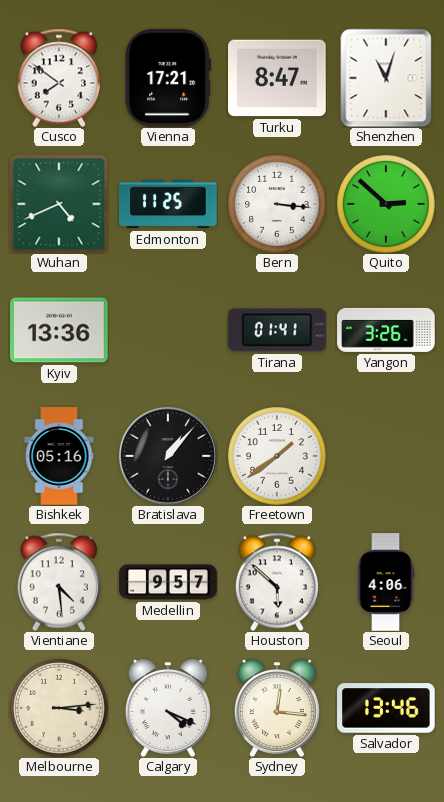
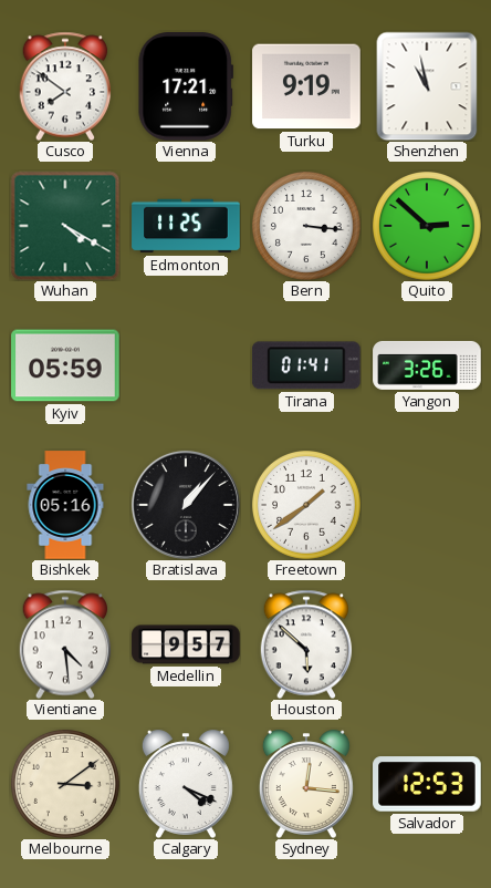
Turku: 8:47 -> 9:19
Shenzhen: 11:03 -> 10:58
Wuhan: 4:41 -> 4:20
Kyiv: 13:36 -> 05:59
Seoul: 4:06 -> none
Melbourne: 3:14 -> 3:09
Salvador: 13:46 -> 12:53
